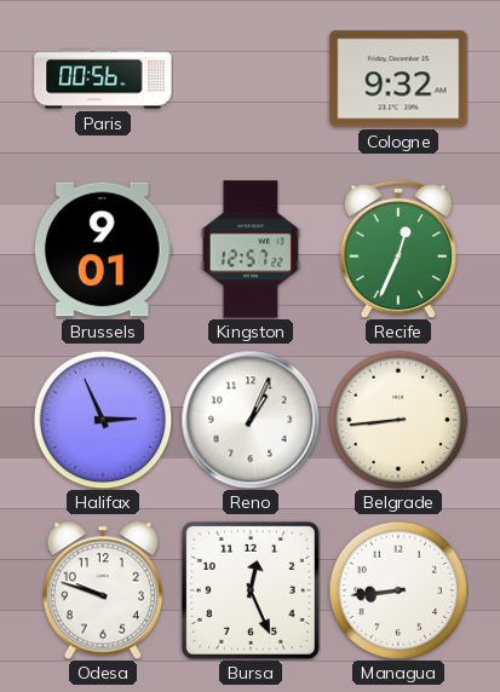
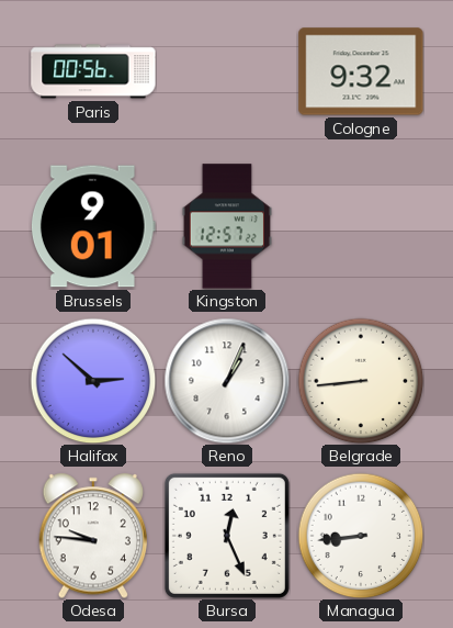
Recife: 12:34 -> none
Halifax: 2:56 -> 2:52
Odesa: 9:48 -> 9:46
